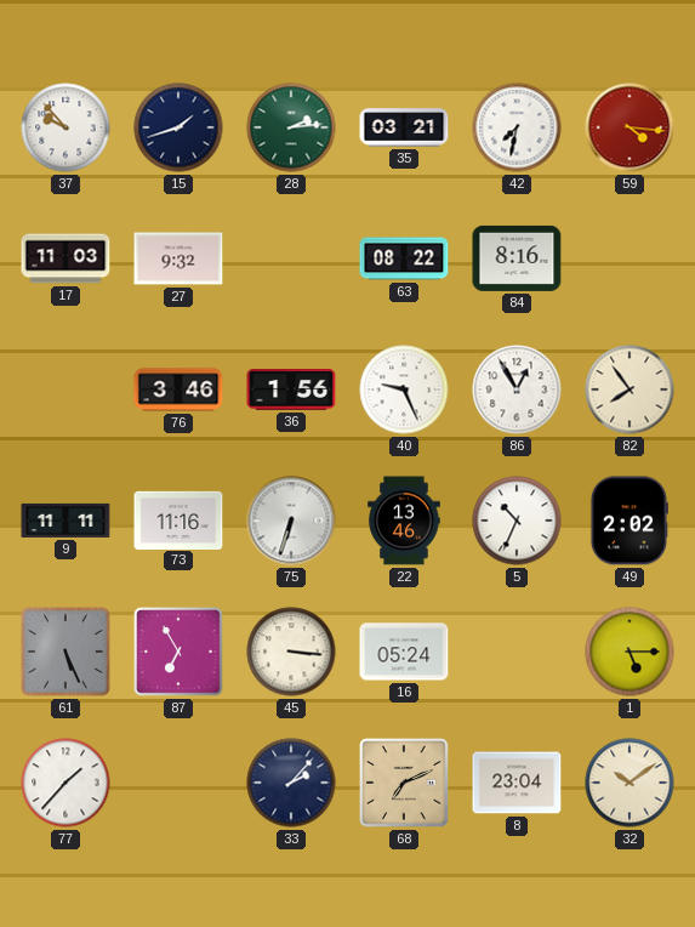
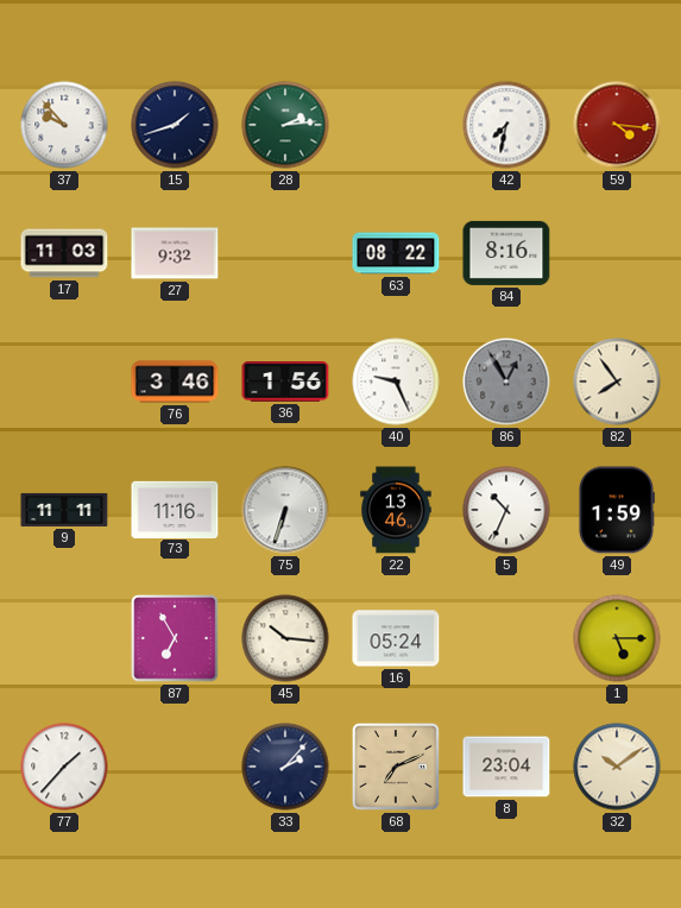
35: 03:21 -> none
86 dial: white -> grey
49: 2:02 -> 1:59
61: 5:26 -> none
45: 3:16 -> 10:16
